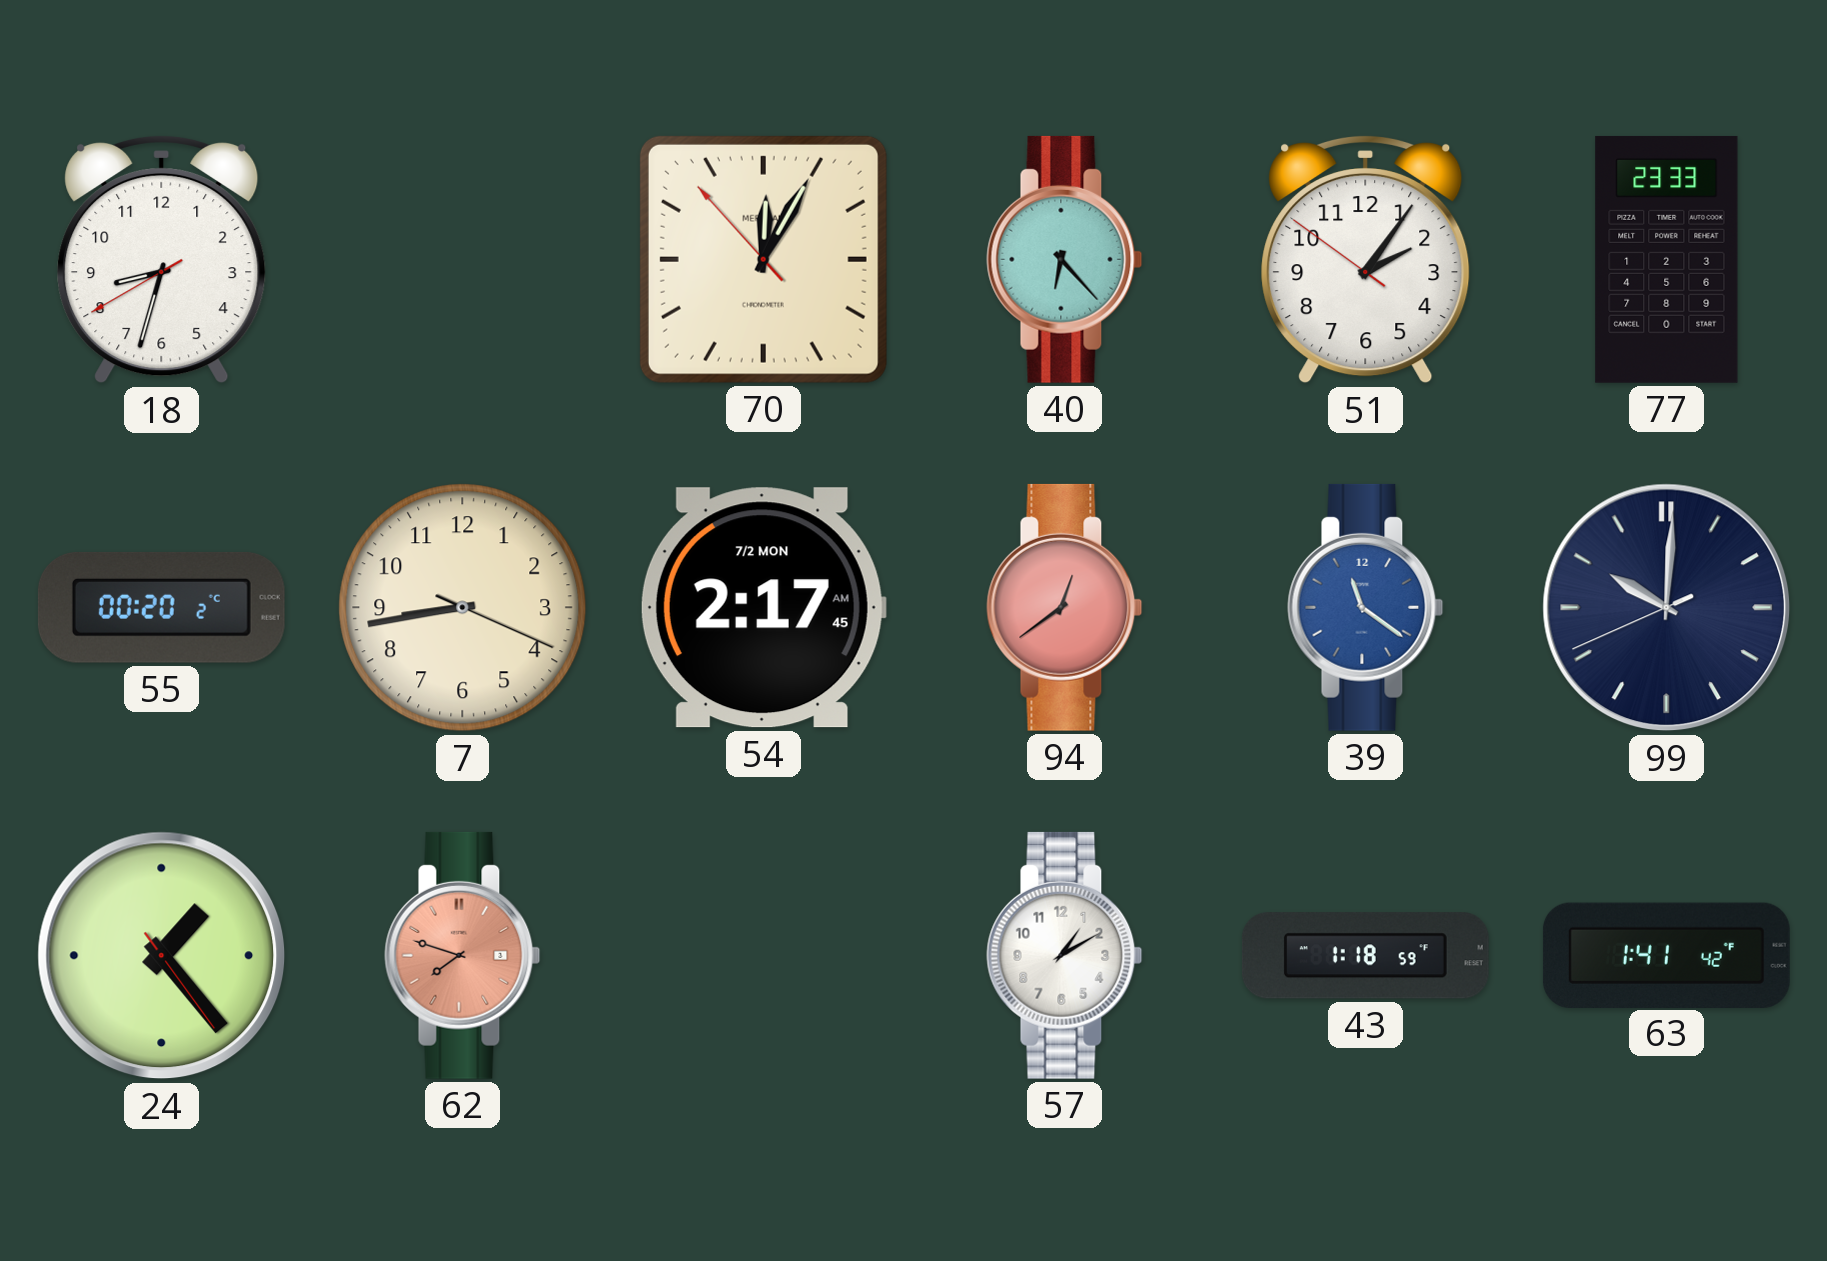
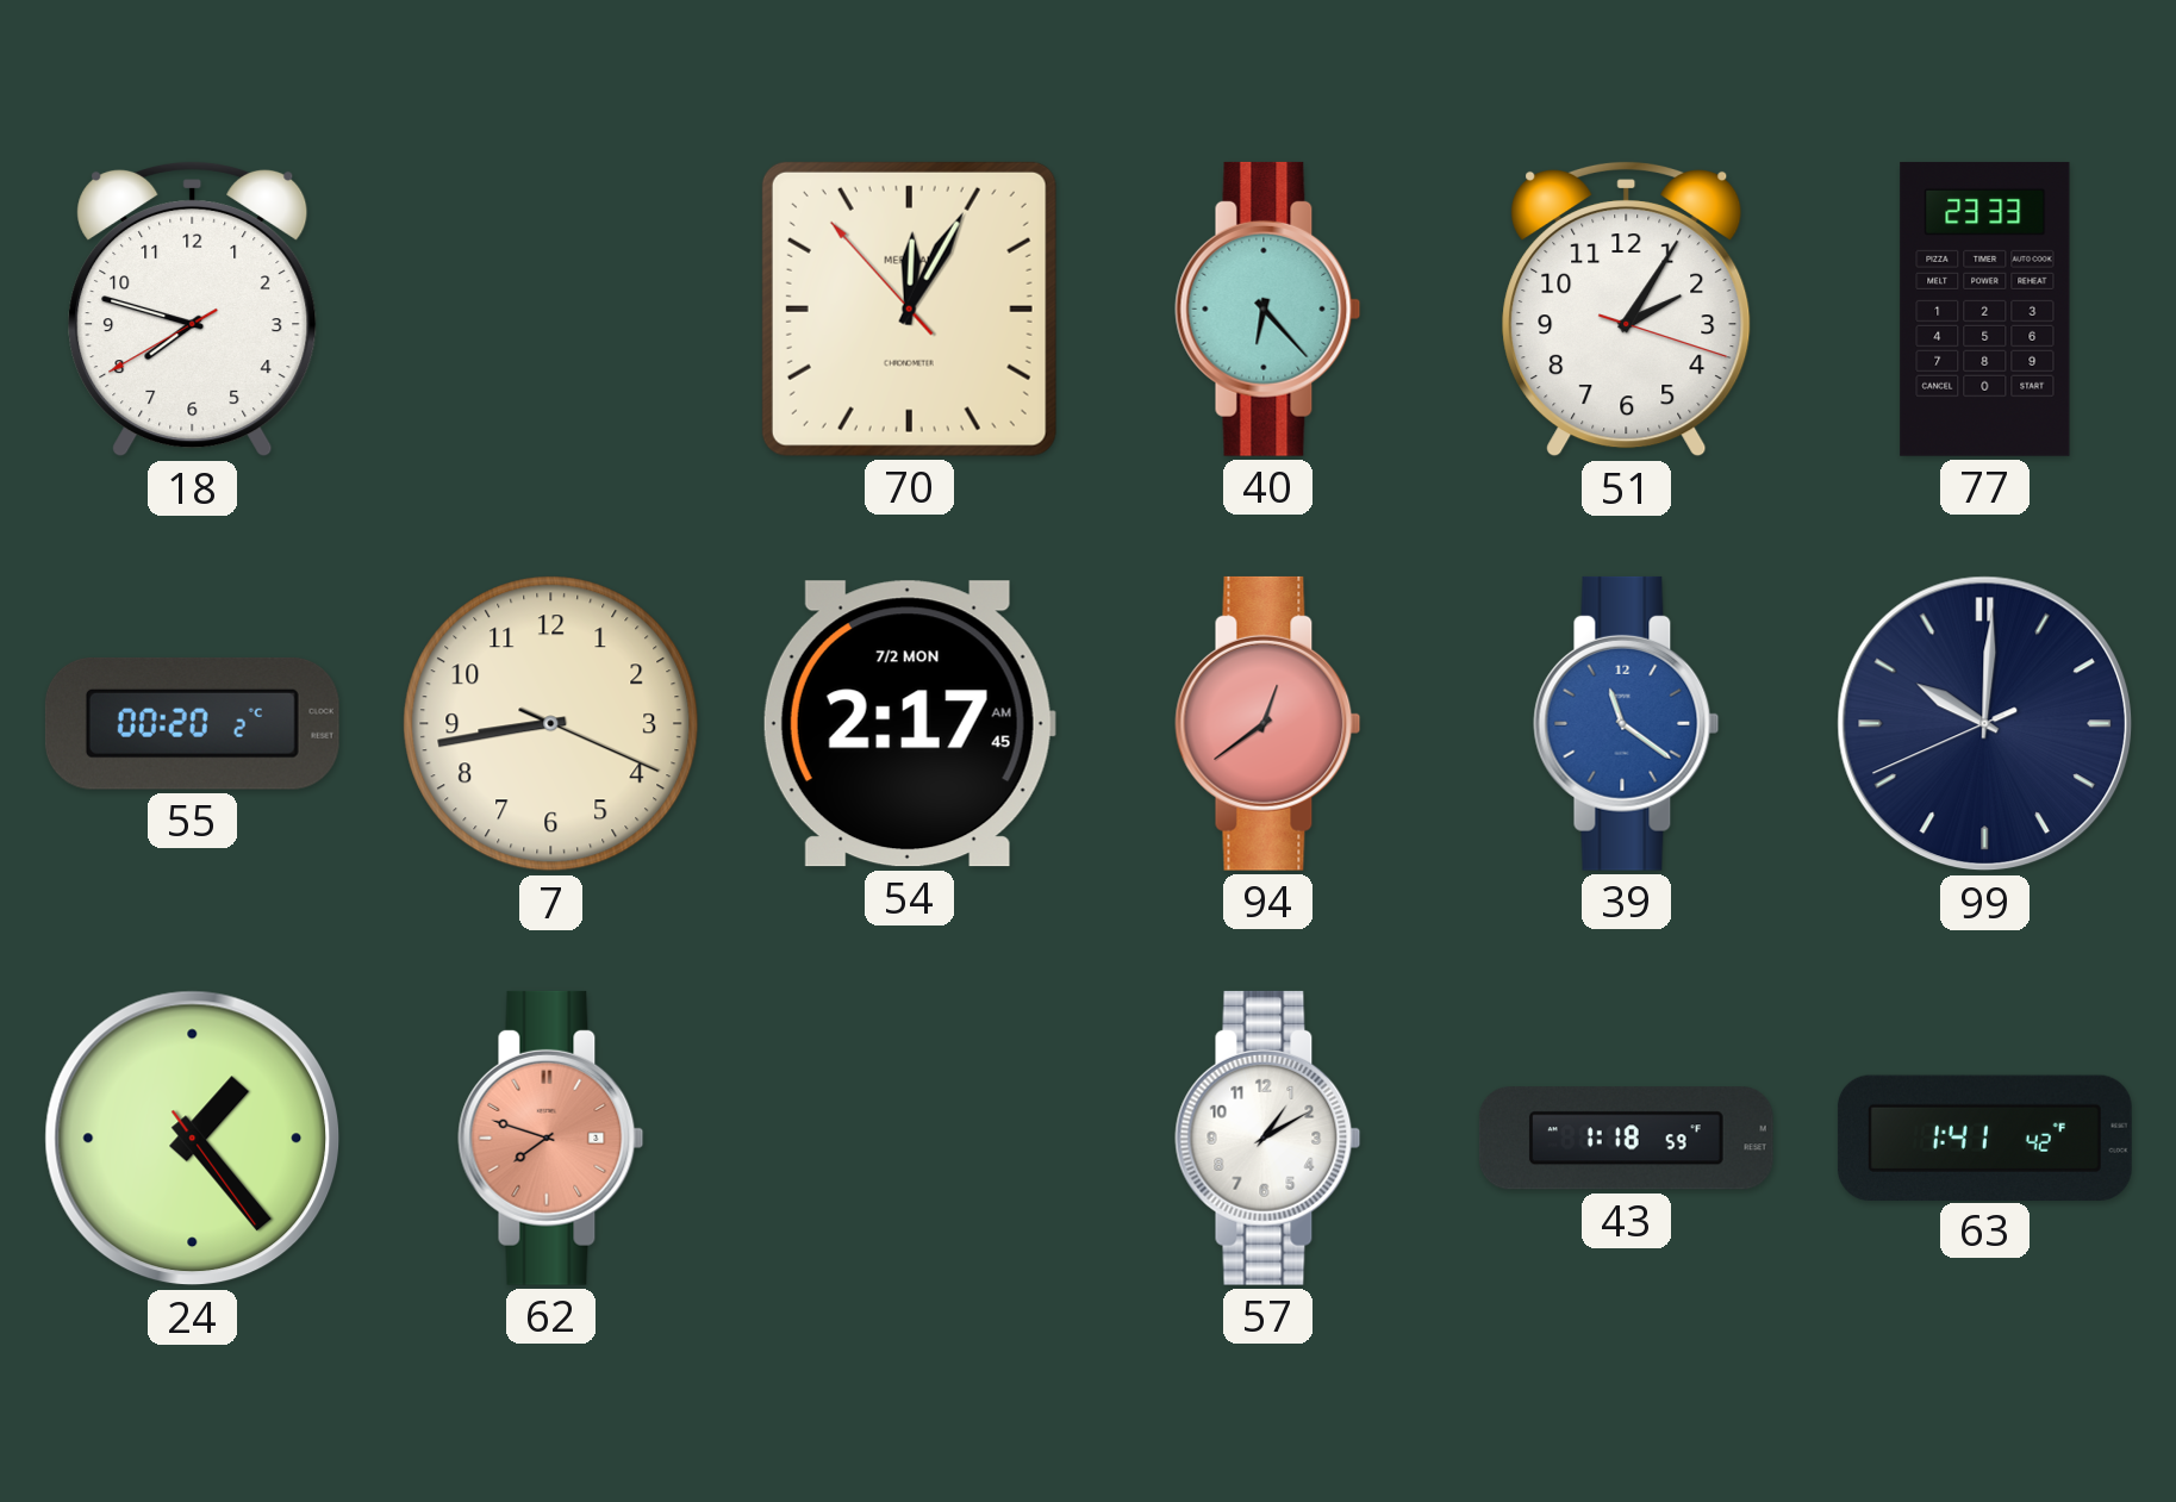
18: 8:32 -> 7:47
51: 2:05:51 -> 2:05:18
